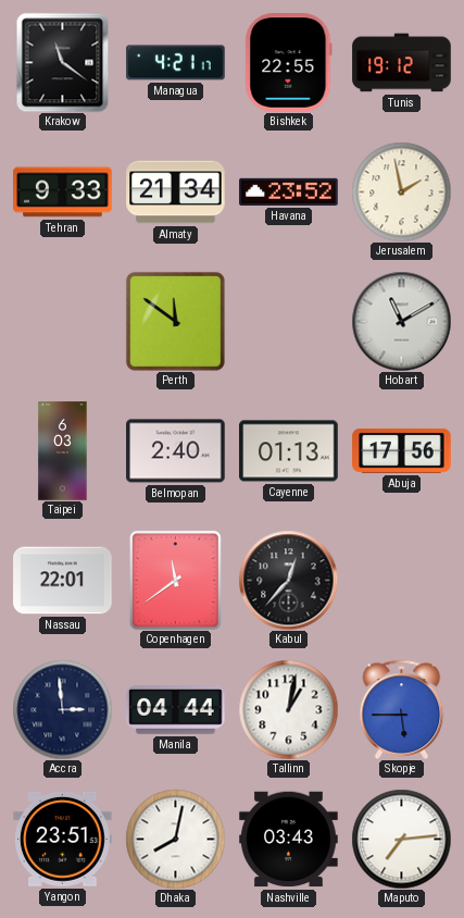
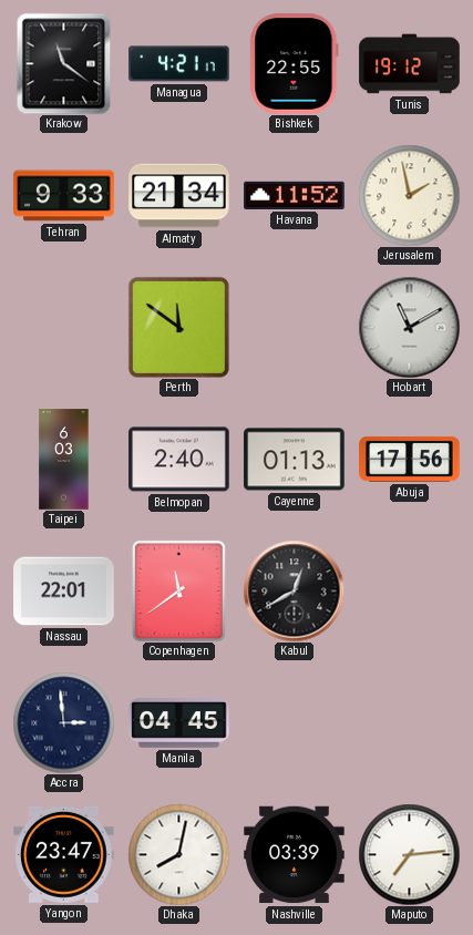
Havana: 23:52 -> 11:52
Kabul: 12:37 -> 12:40
Manila: 04:44 -> 04:45
Tallinn: 1:02 -> none
Skopje: 5:45 -> none
Yangon: 23:51 -> 23:47
Nashville: 03:43 -> 03:39
